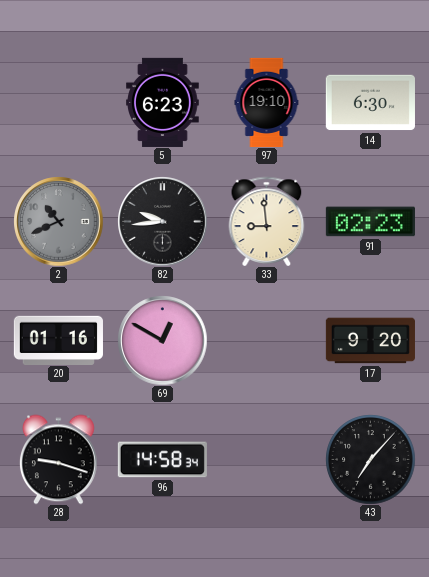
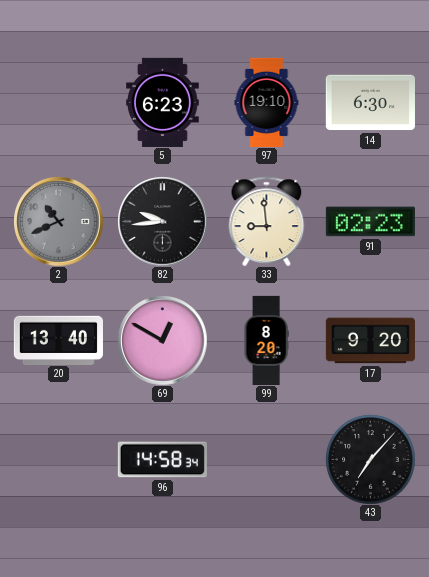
20: 01:16 -> 13:40
99: none -> 8:20
28: 9:18 -> none
